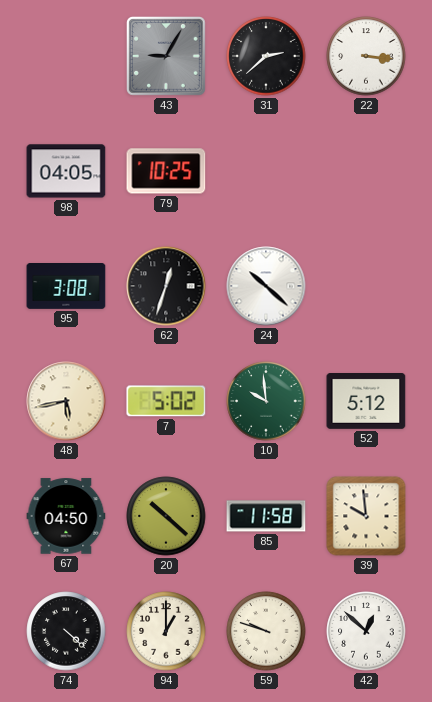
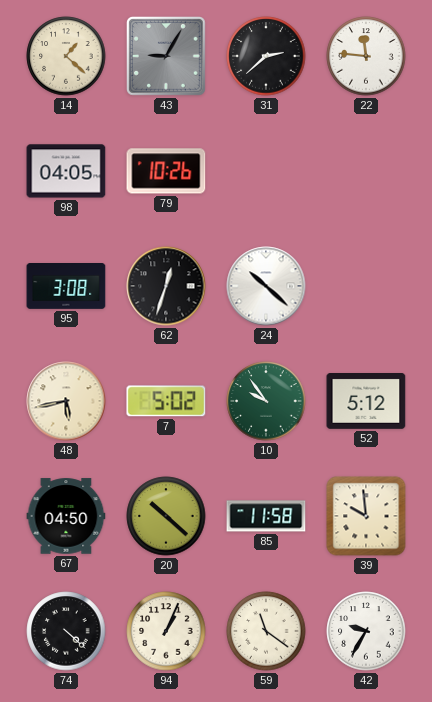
14: none -> 1:22
22: 3:16 -> 11:46
79: 10:25 -> 10:26
10: 9:59 -> 9:54
94: 1:00 -> 1:04
59: 9:48 -> 11:21
42: 12:52 -> 9:35
